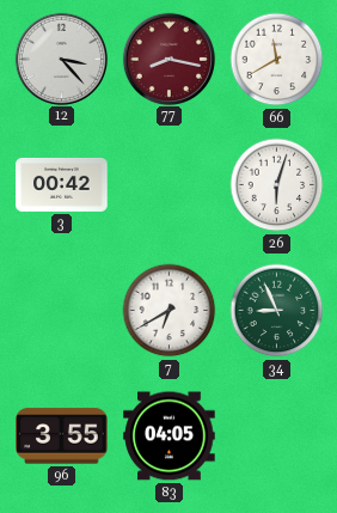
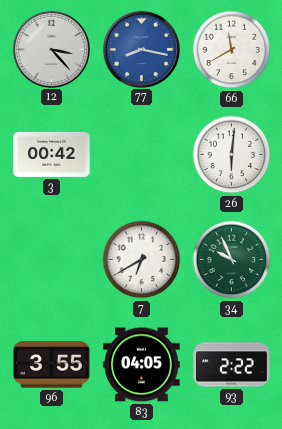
77 dial: burgundy -> blue
26: 6:03 -> 6:01
34: 8:56 -> 9:56
93: none -> 2:22
